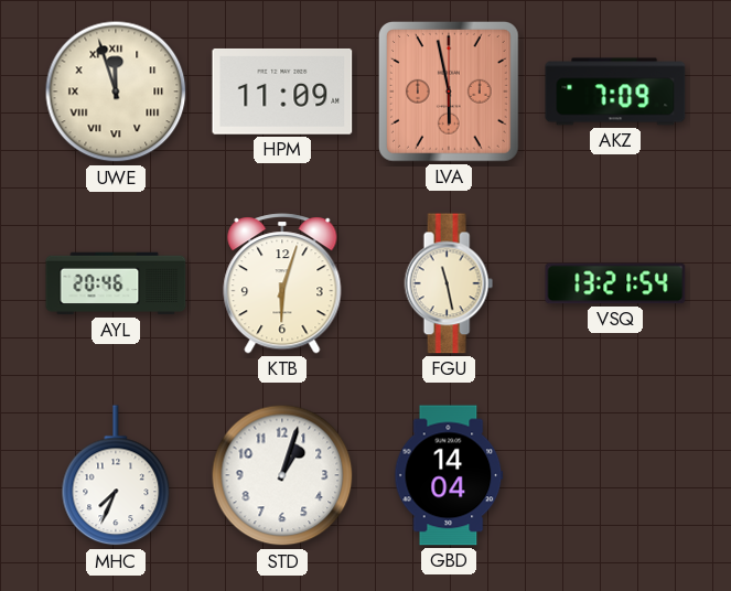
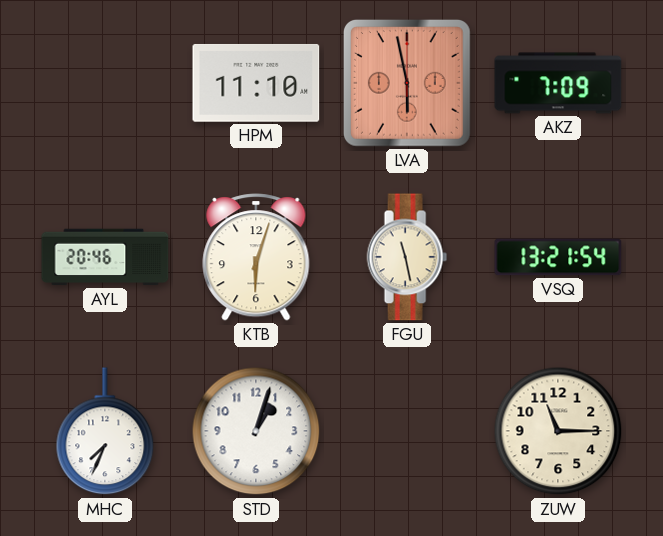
UWE: 11:57 -> none
HPM: 11:09 -> 11:10
GBD: 14:04 -> none
ZUW: none -> 11:15
